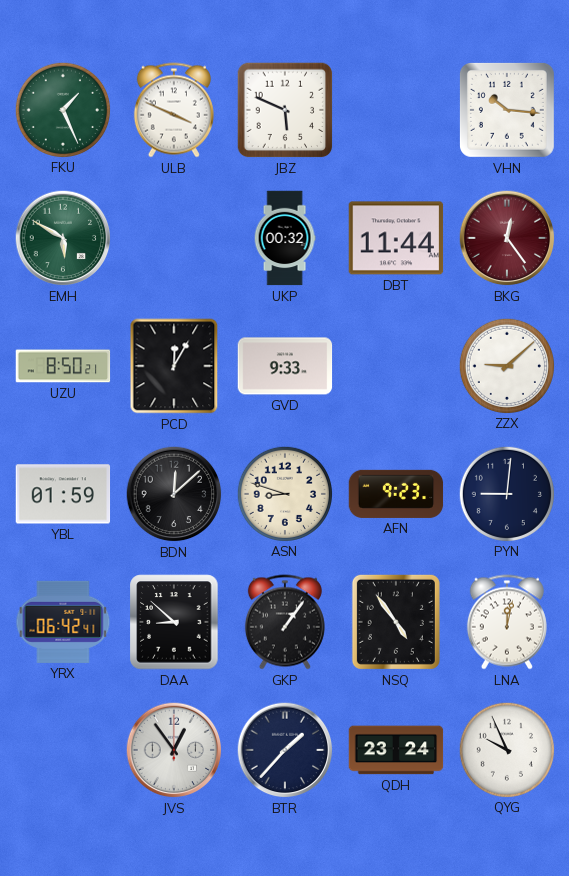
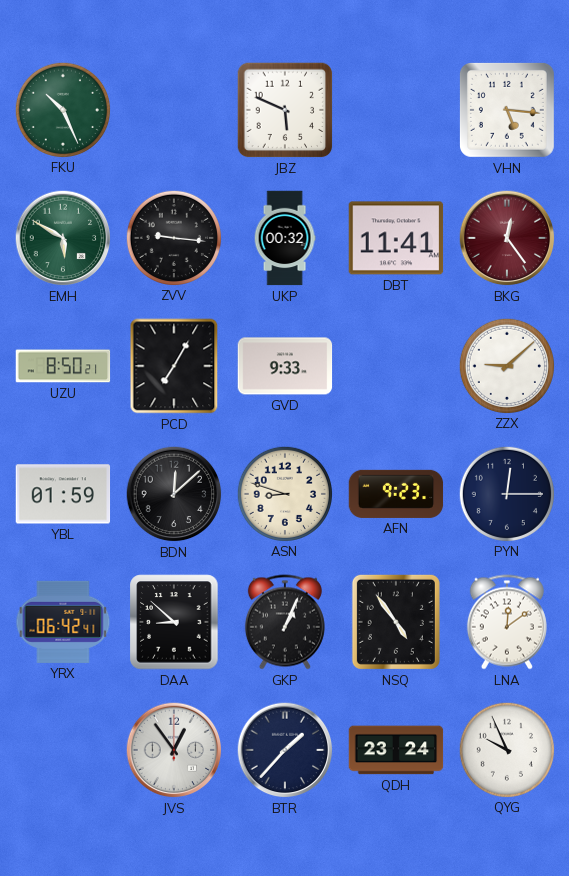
FKU: 1:26 -> 10:26
ULB: 3:49 -> none
VHN: 10:16 -> 5:16
ZVV: none -> 9:16
DBT: 11:44 -> 11:41
PCD: 12:05 -> 7:05
PYN: 9:01 -> 12:15
GKP: 1:06 -> 1:04
LNA: 12:02 -> 12:09
